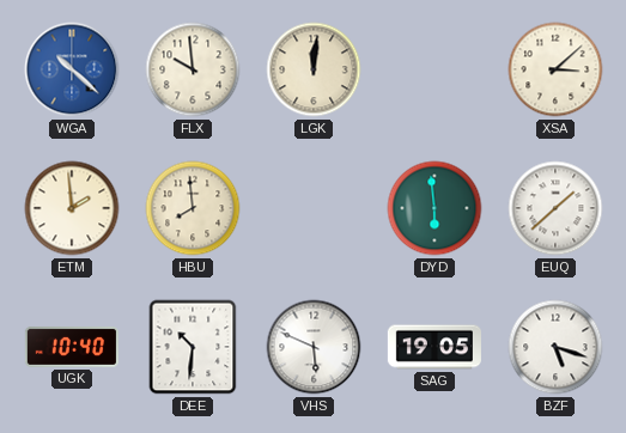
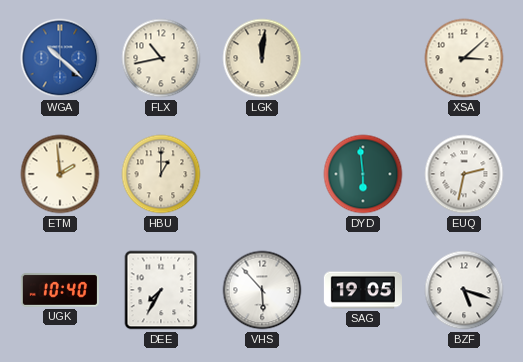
FLX: 9:59 -> 10:43
HBU: 7:59 -> 1:00
EUQ: 1:38 -> 2:32
DEE: 10:31 -> 7:35
VHS: 5:49 -> 5:53
